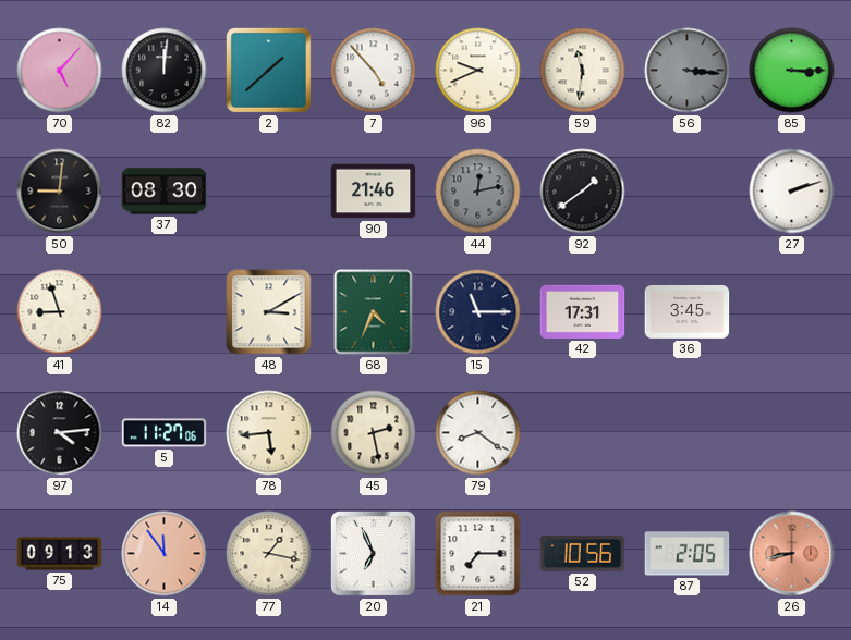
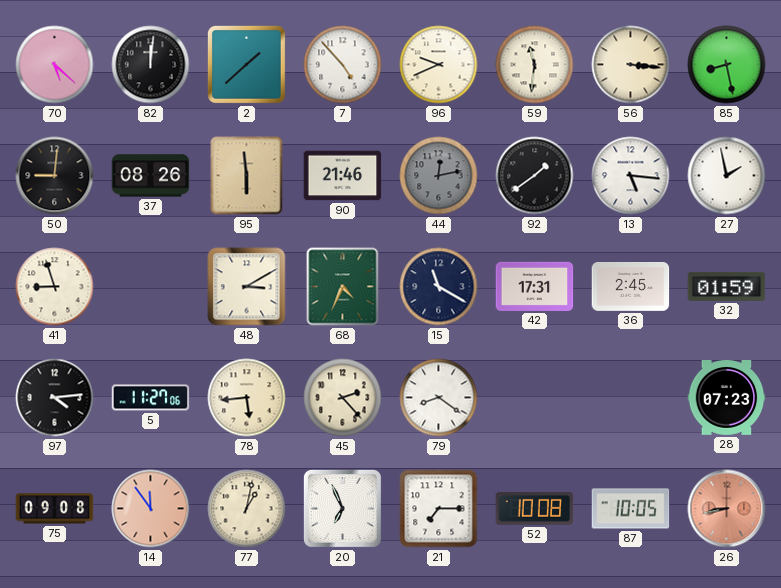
70: 5:07 -> 5:22
56 dial: grey -> cream
85: 3:15 -> 8:28
37: 08:30 -> 08:26
95: none -> 5:59
13: none -> 5:16
27: 2:12 -> 1:58
15: 11:15 -> 11:20
36: 3:45 -> 2:45
32: none -> 01:59
45: 2:28 -> 2:23
28: none -> 07:23
75: 09:13 -> 09:08
77: 1:17 -> 1:02
52: 10:56 -> 10:08
87: 2:05 -> 10:05
